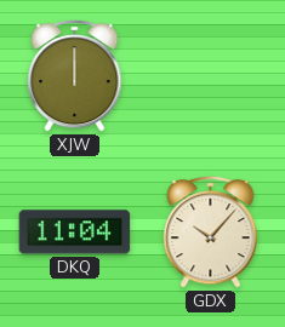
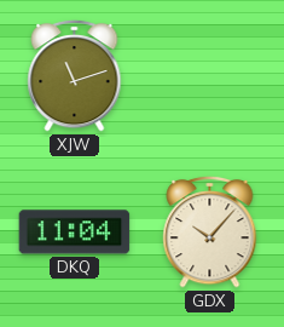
XJW: 12:00 -> 11:12
